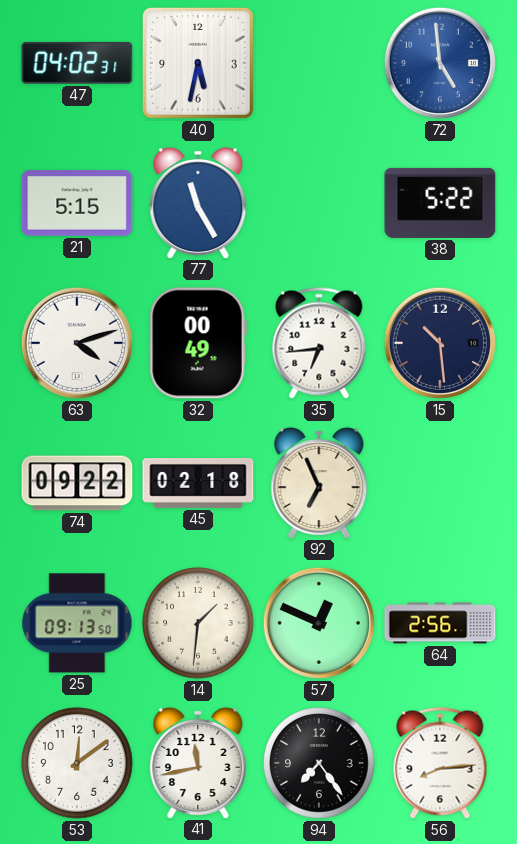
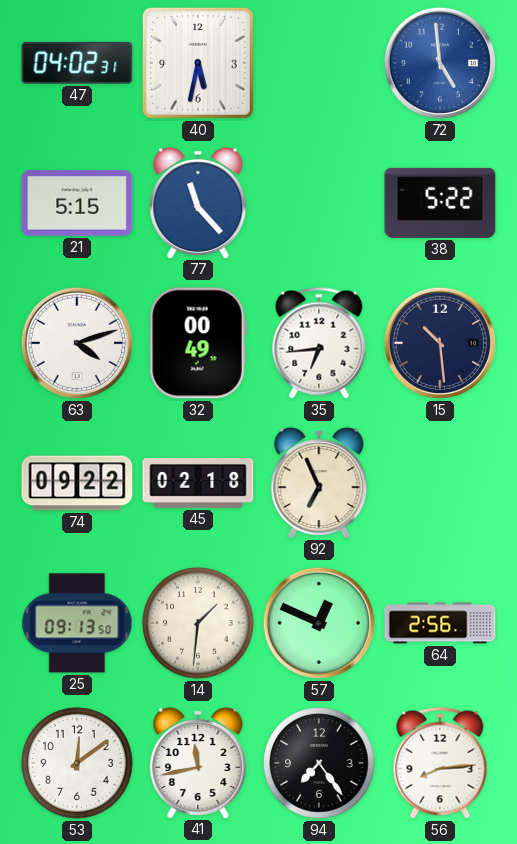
77: 11:25 -> 11:23
